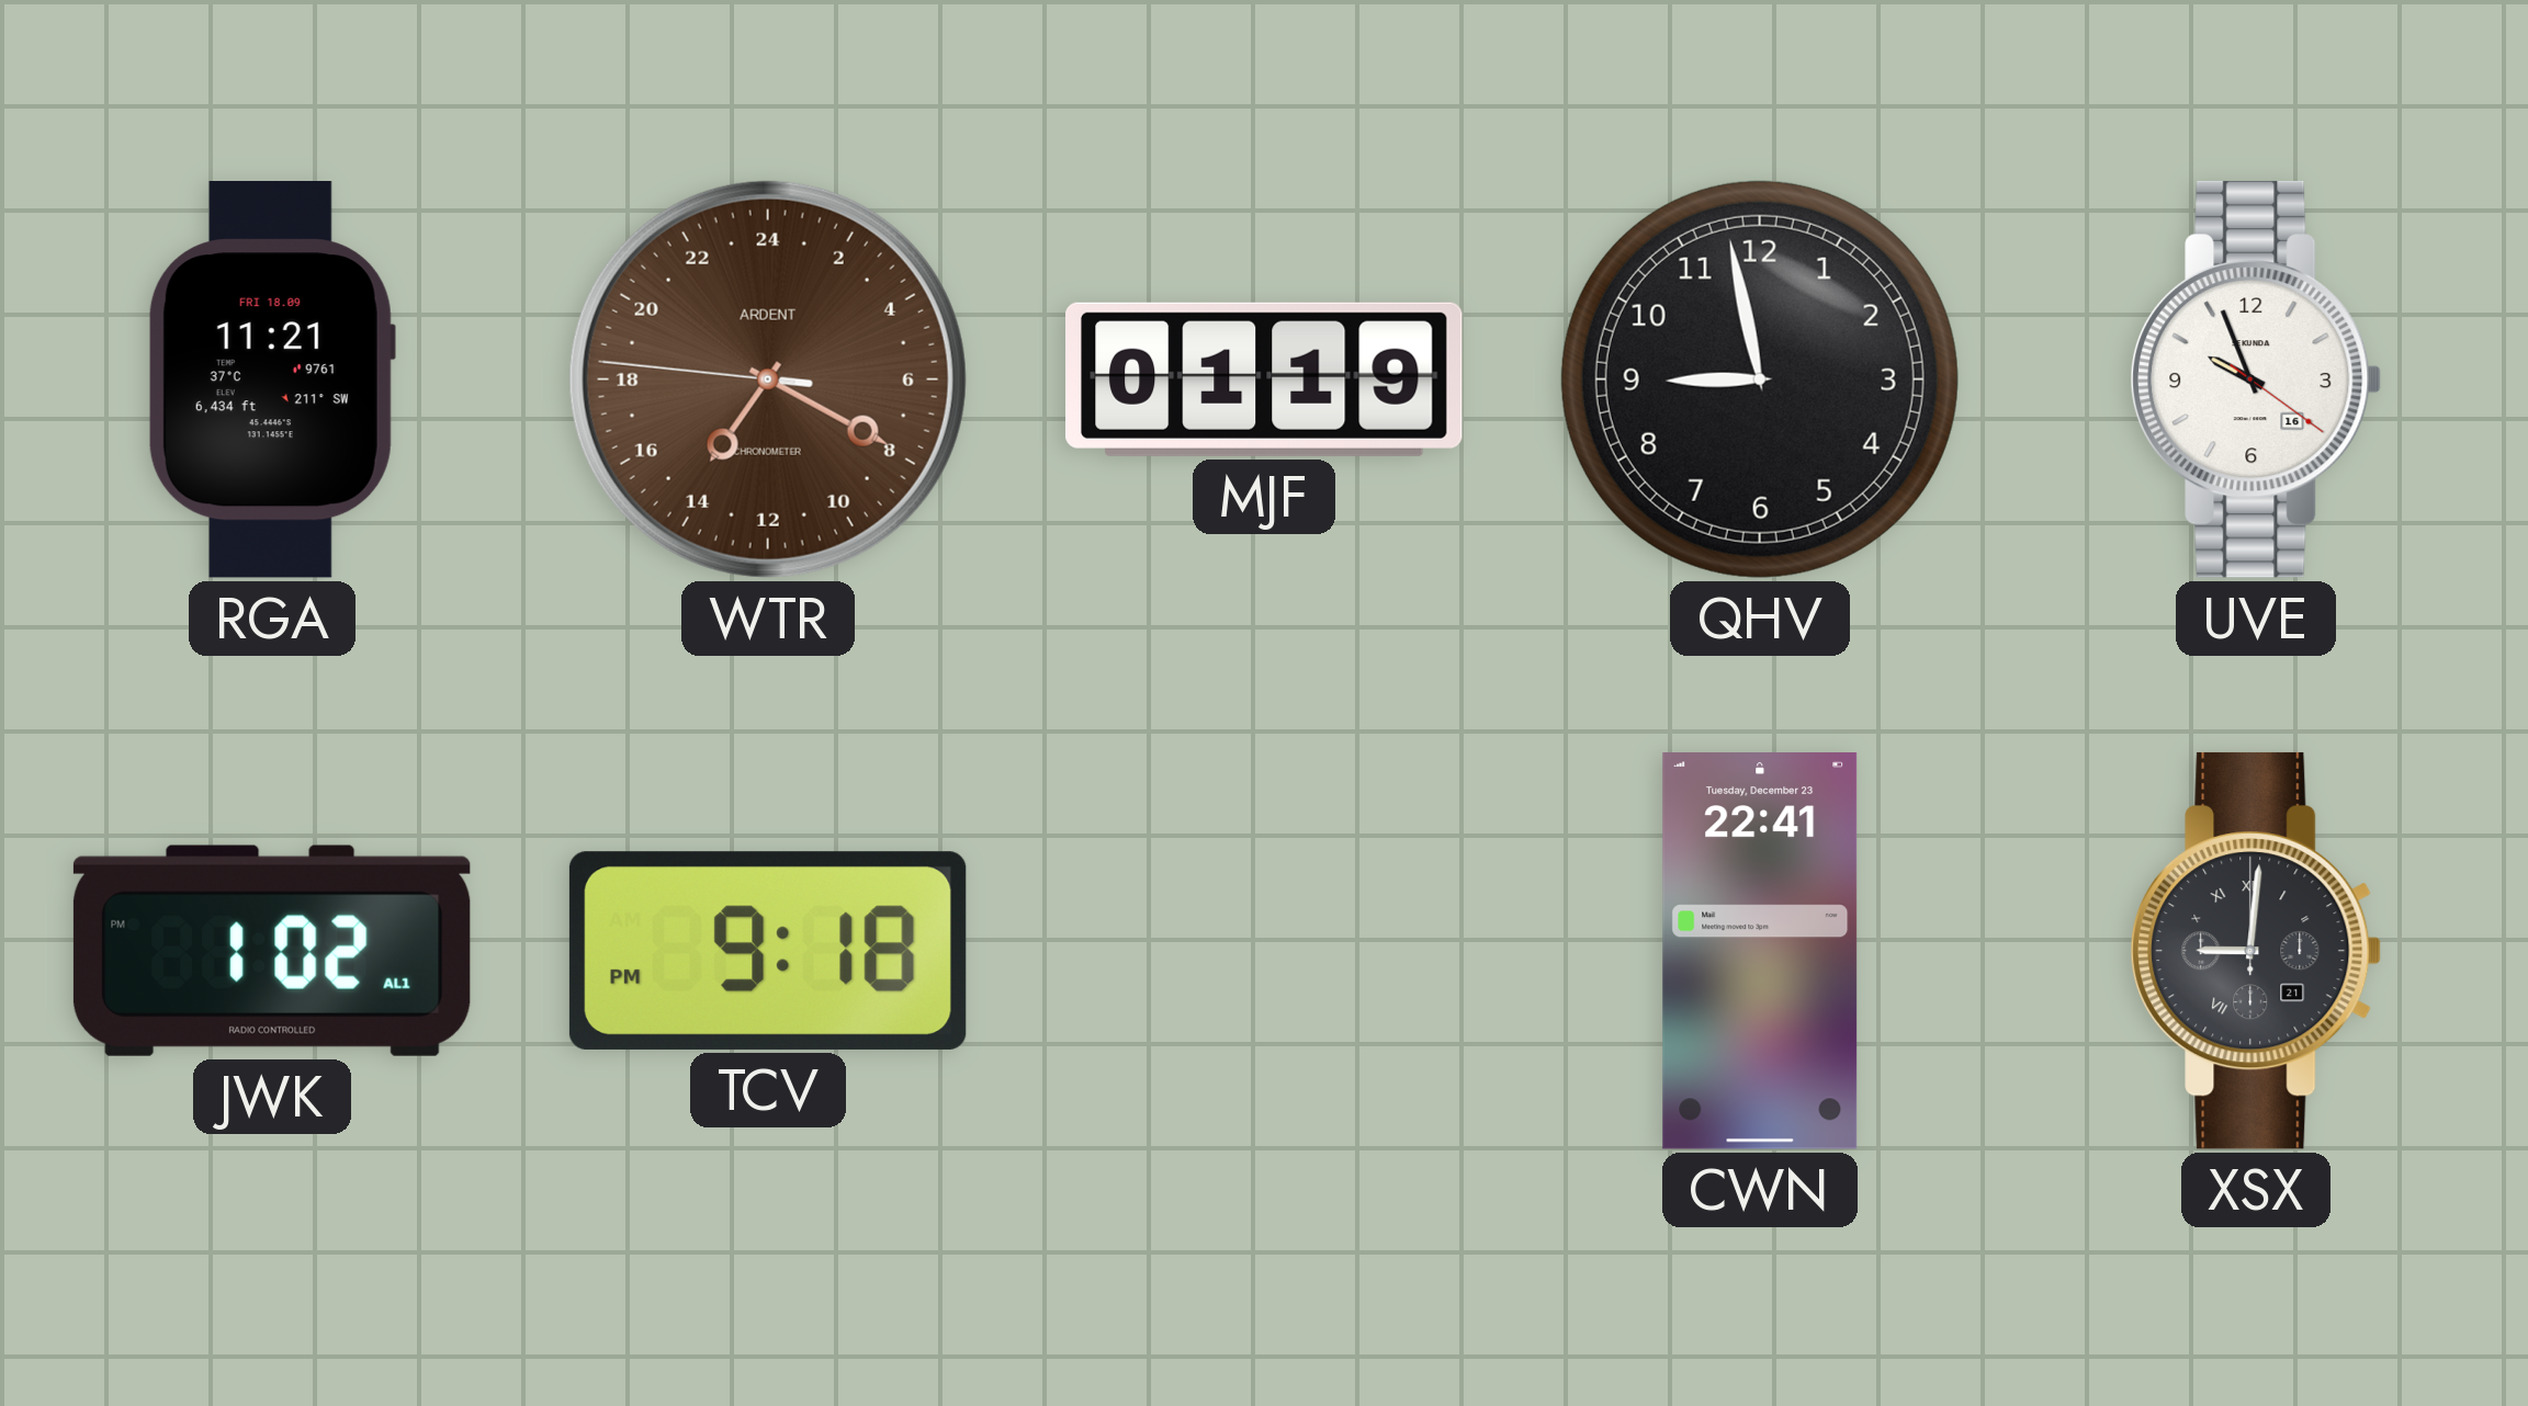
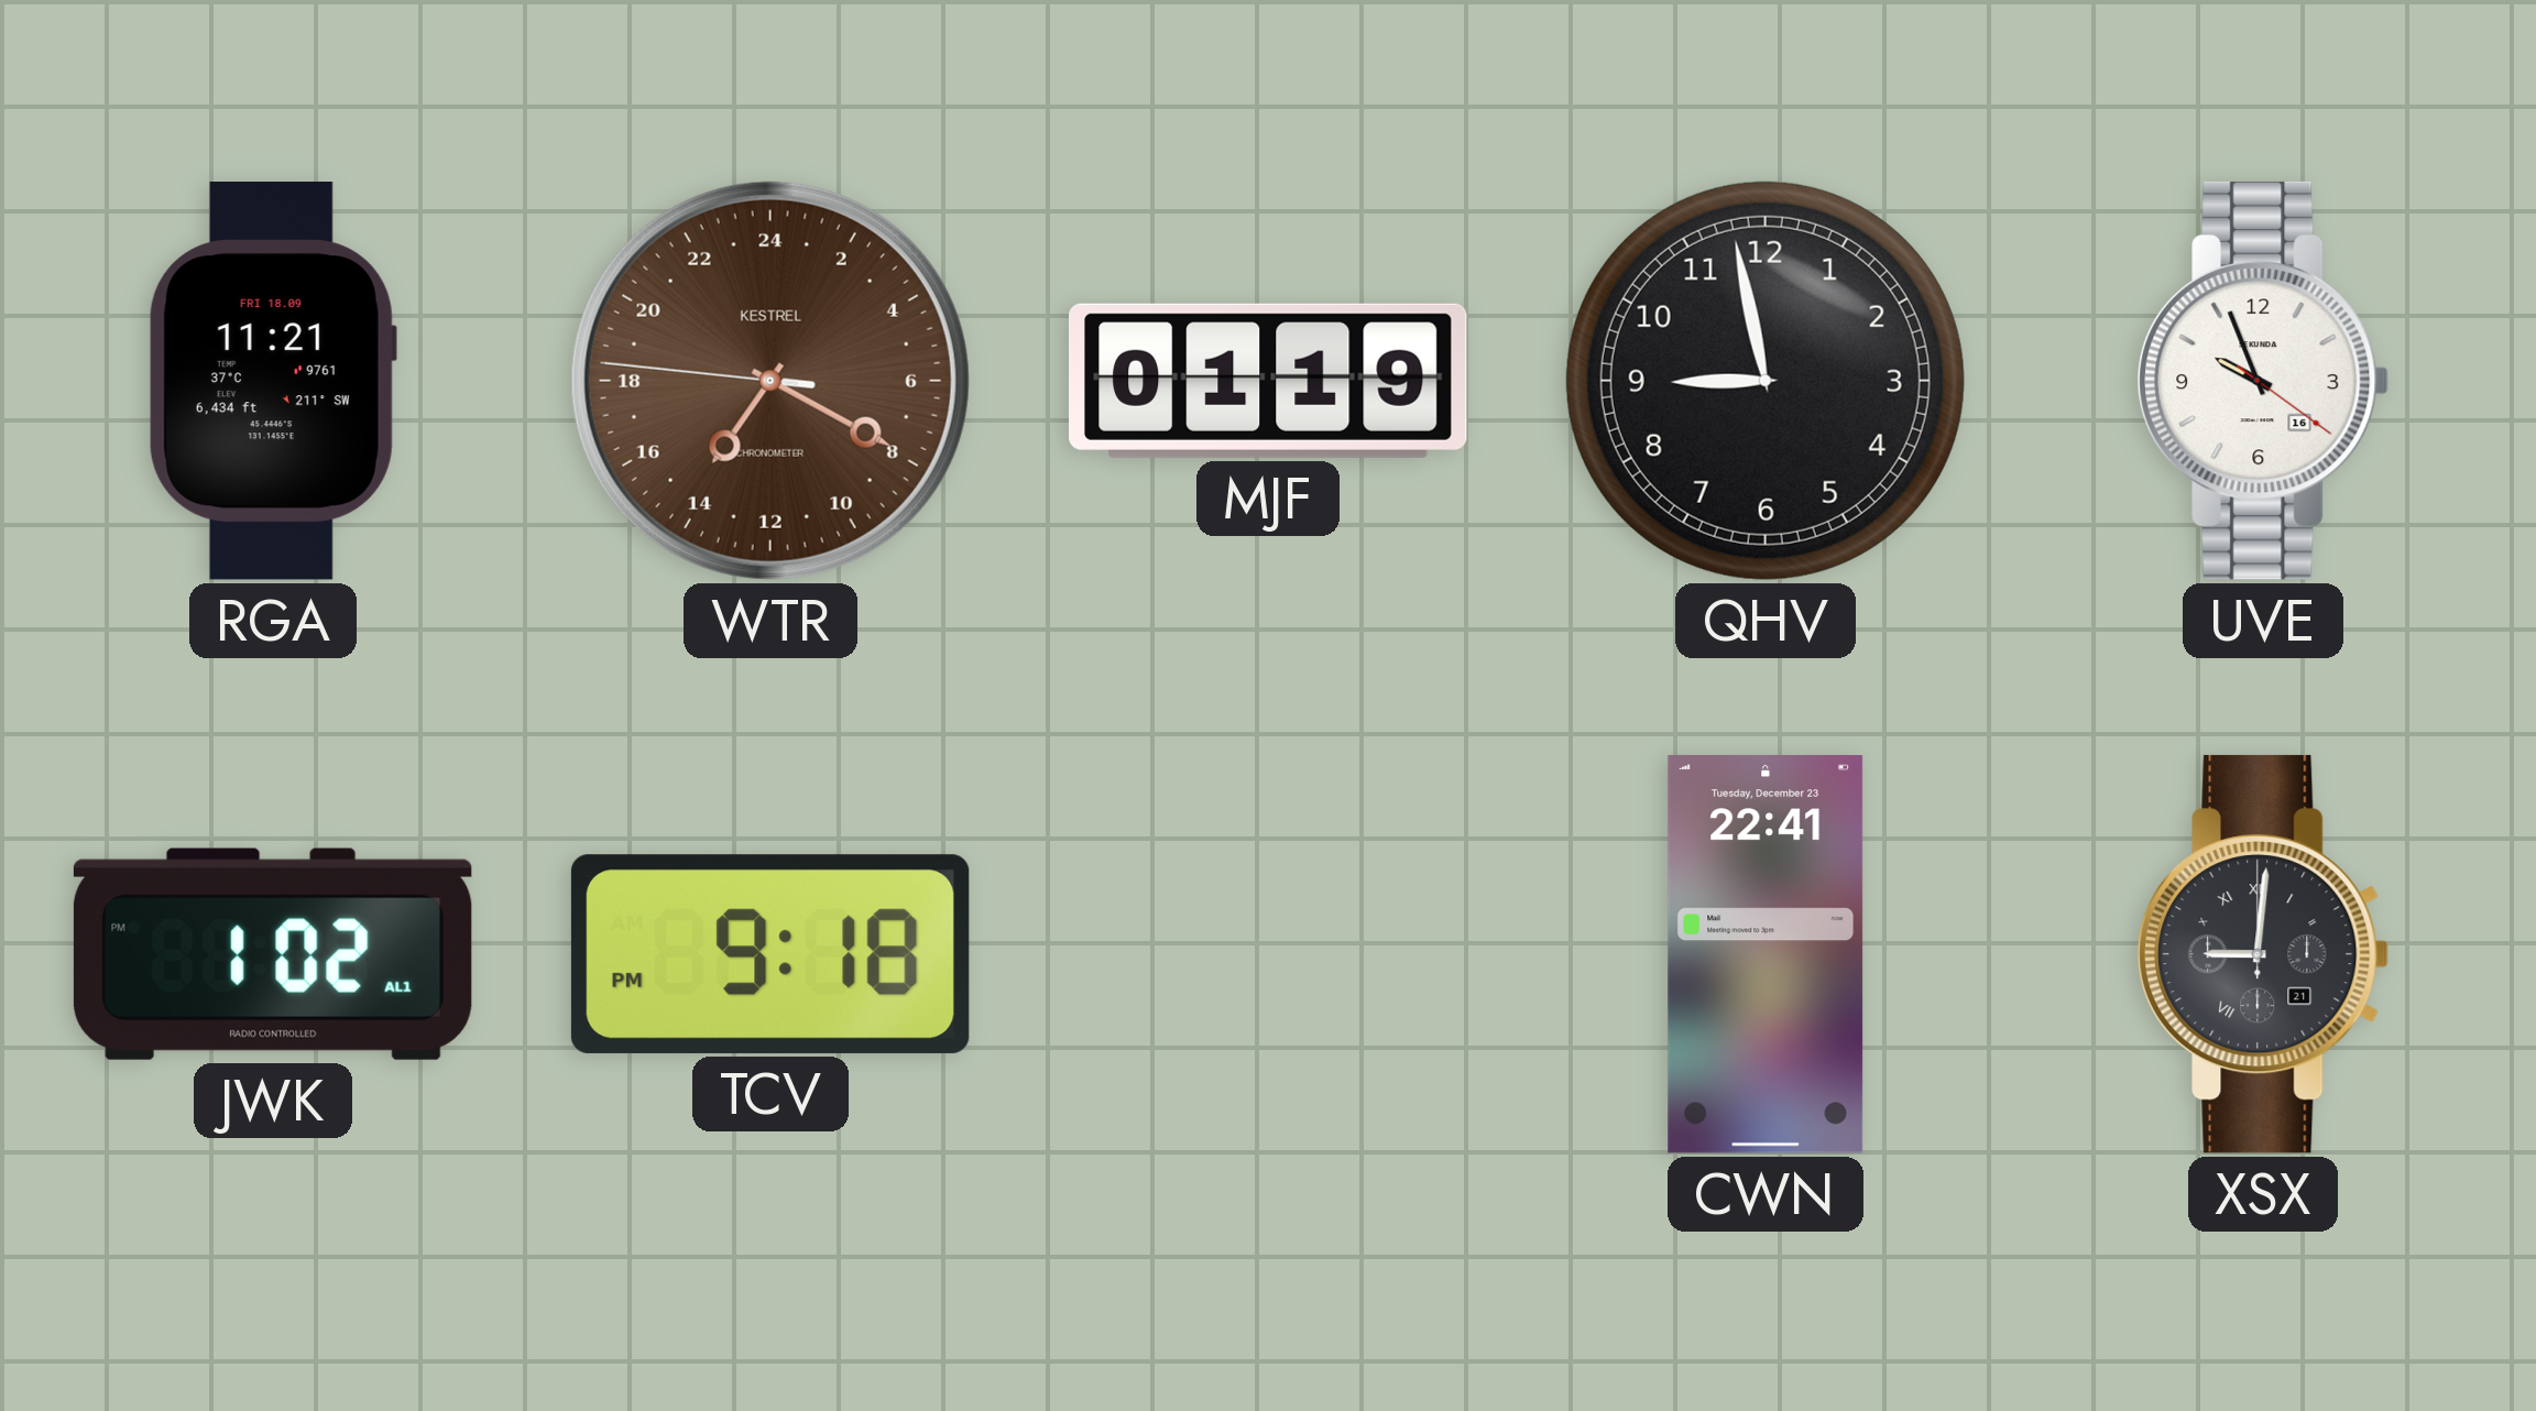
WTR brand: ARDENT -> KESTREL
